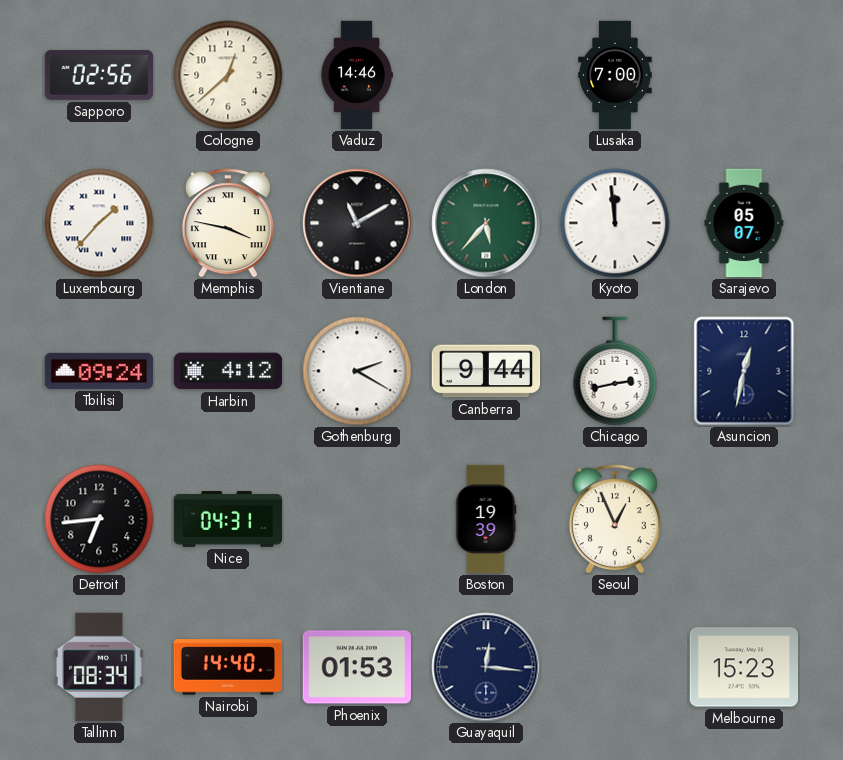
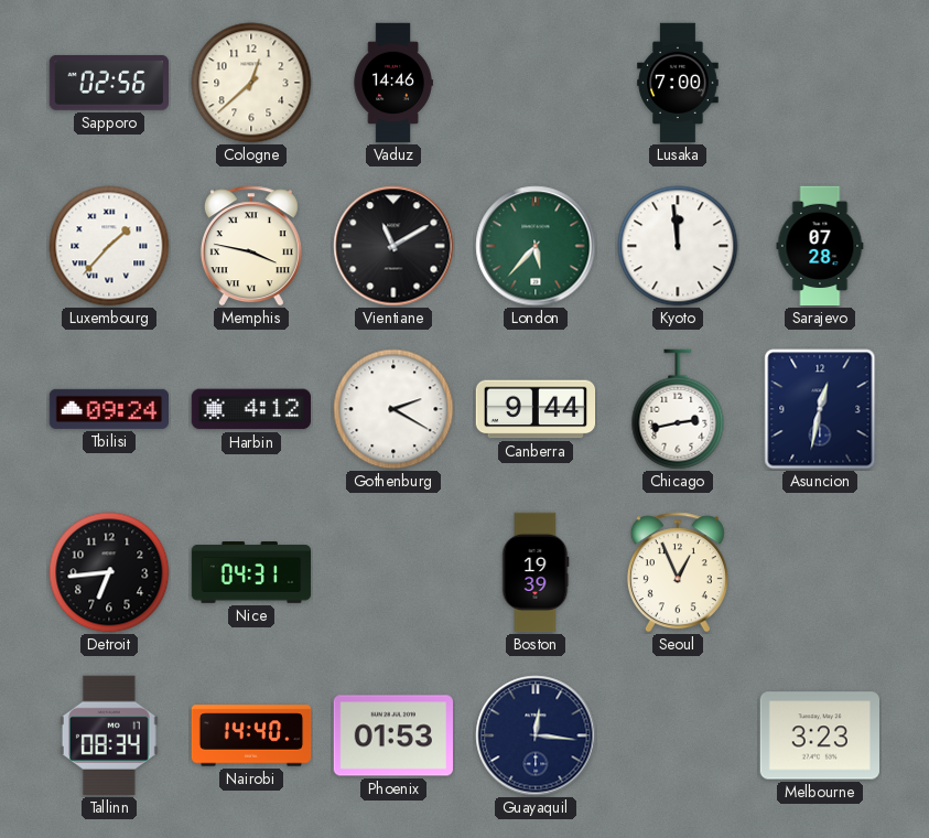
Sarajevo: 05:07 -> 07:28
Melbourne: 15:23 -> 3:23
